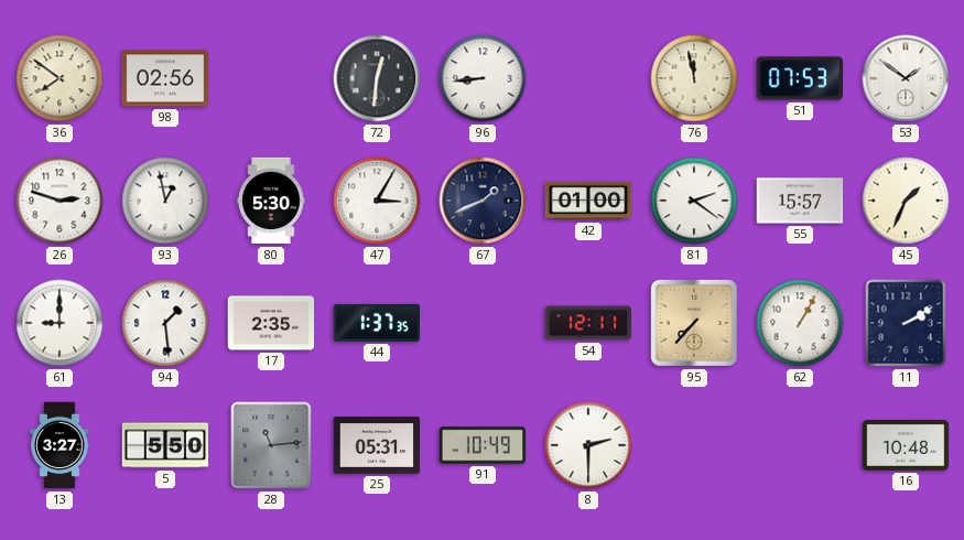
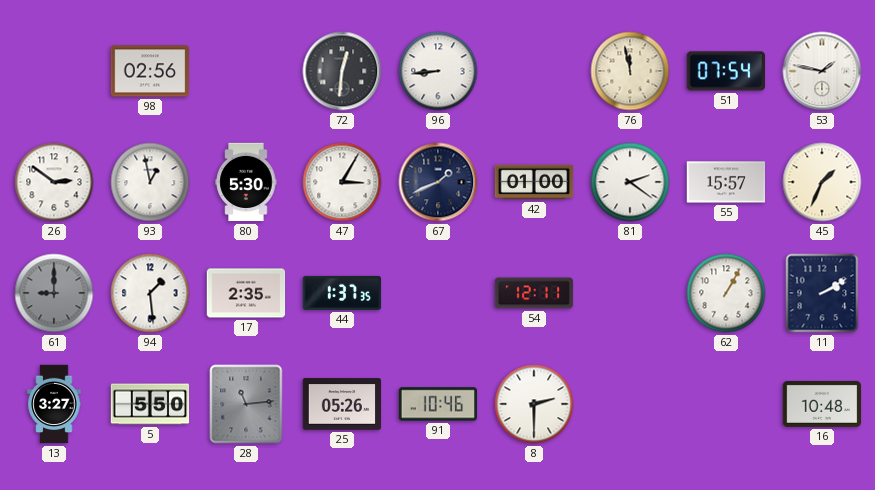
36: 7:51 -> none
51: 07:53 -> 07:54
53: 1:51 -> 1:47
26: 2:48 -> 2:51
61 dial: white -> grey
95: 7:37 -> none
25: 05:31 -> 05:26
91: 10:49 -> 10:46
